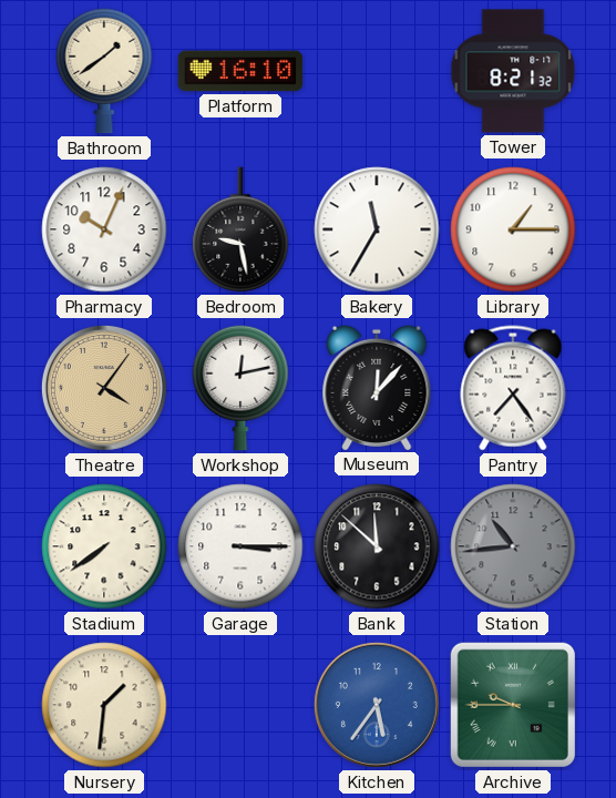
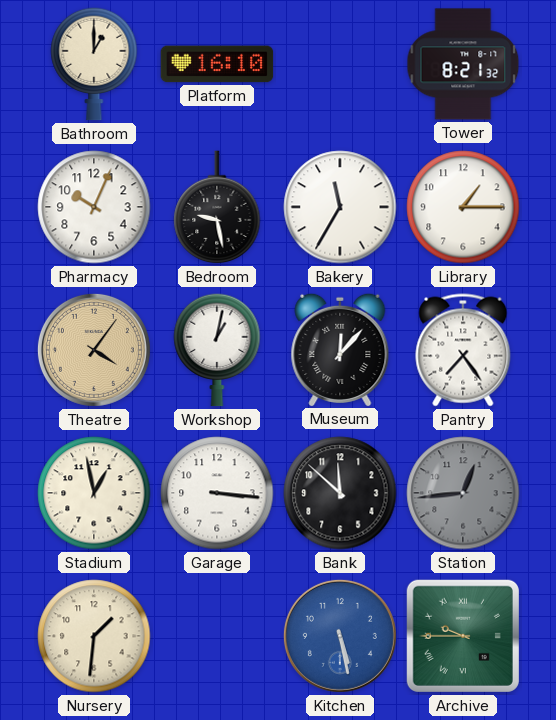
Bathroom: 1:39 -> 1:00
Workshop: 12:13 -> 1:02
Stadium: 7:39 -> 12:58
Garage: 3:15 -> 3:16
Station: 10:44 -> 12:44
Kitchen: 5:36 -> 5:28
